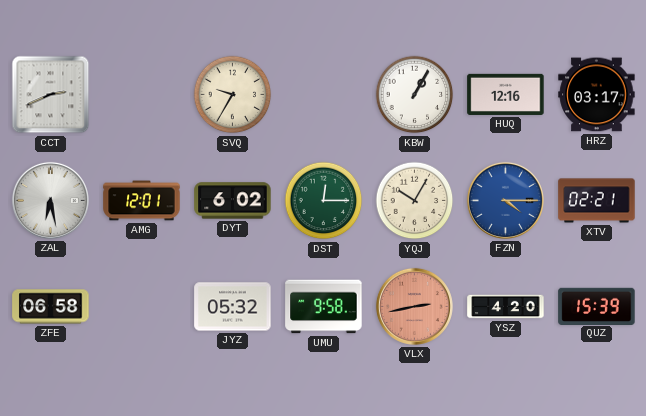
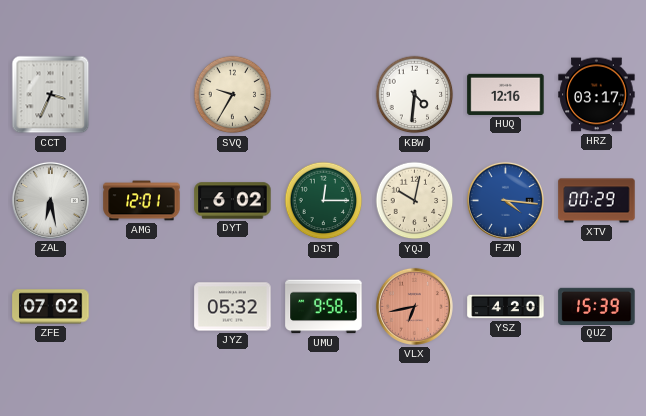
CCT: 2:41 -> 3:34
KBW: 1:05 -> 4:31
YQJ: 10:05 -> 10:02
FZN: 4:15 -> 4:16
XTV: 02:21 -> 00:29
ZFE: 06:58 -> 07:02
VLX: 2:43 -> 6:43
